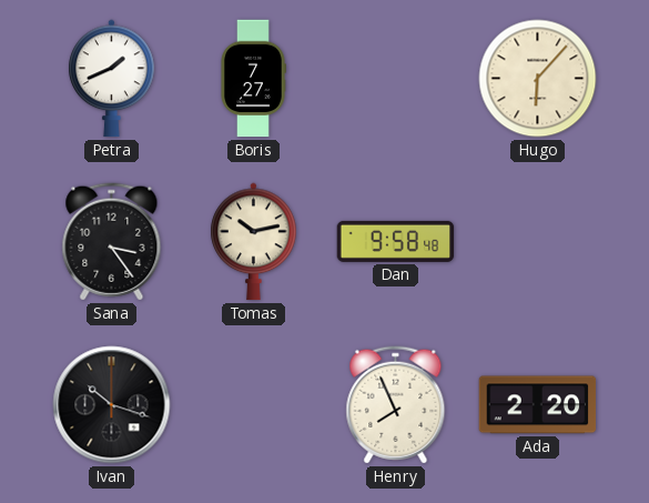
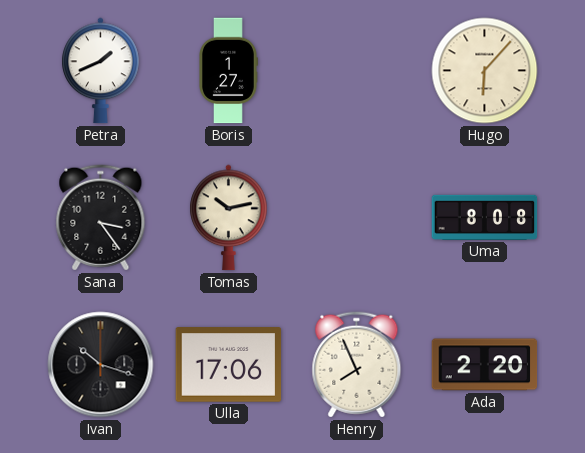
Boris: 7:27 -> 1:27
Dan: 9:58 -> none
Uma: none -> 8:08
Ulla: none -> 17:06
